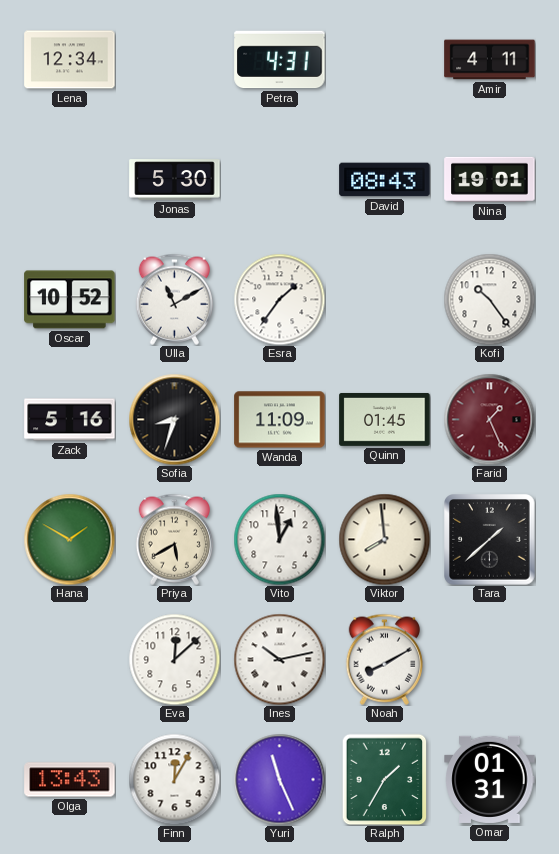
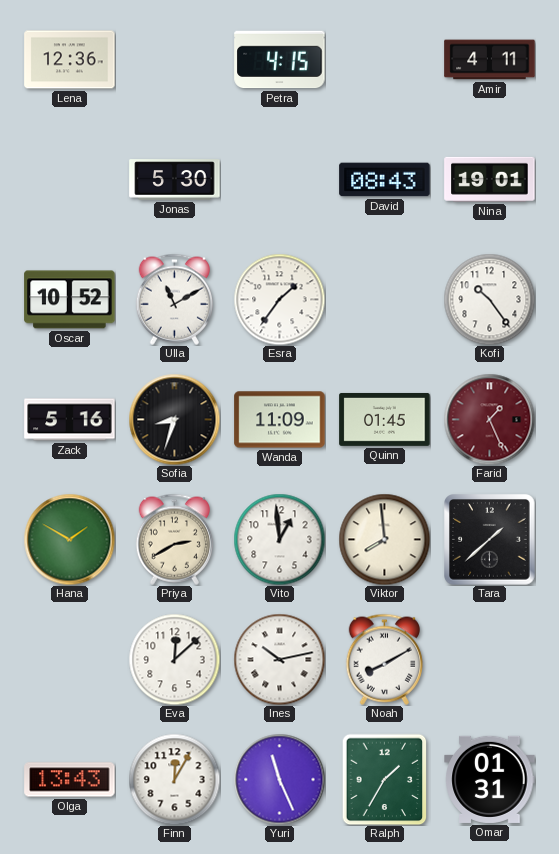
Lena: 12:34 -> 12:36
Petra: 4:31 -> 4:15
Priya: 5:40 -> 2:40
